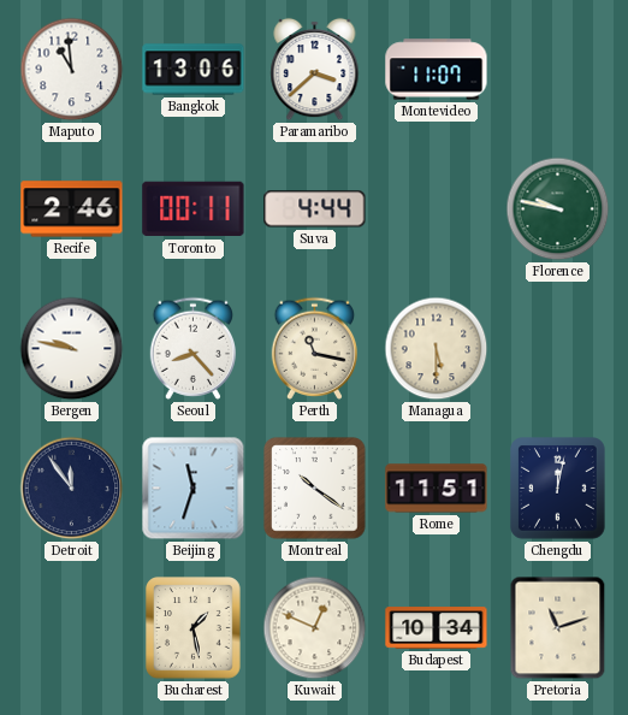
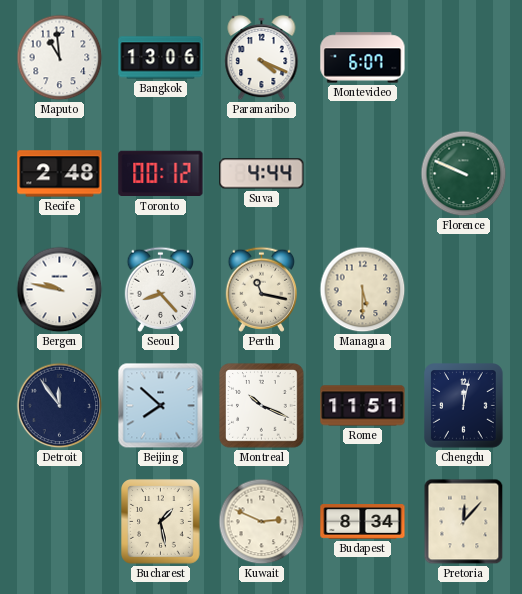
Paramaribo: 3:38 -> 4:19
Montevideo: 11:07 -> 6:07
Recife: 2:46 -> 2:48
Toronto: 00:11 -> 00:12
Florence: 9:47 -> 9:49
Beijing: 11:33 -> 7:52
Montreal: 10:21 -> 10:19
Kuwait: 12:49 -> 2:49
Budapest: 10:34 -> 8:34
Pretoria: 11:12 -> 12:07
